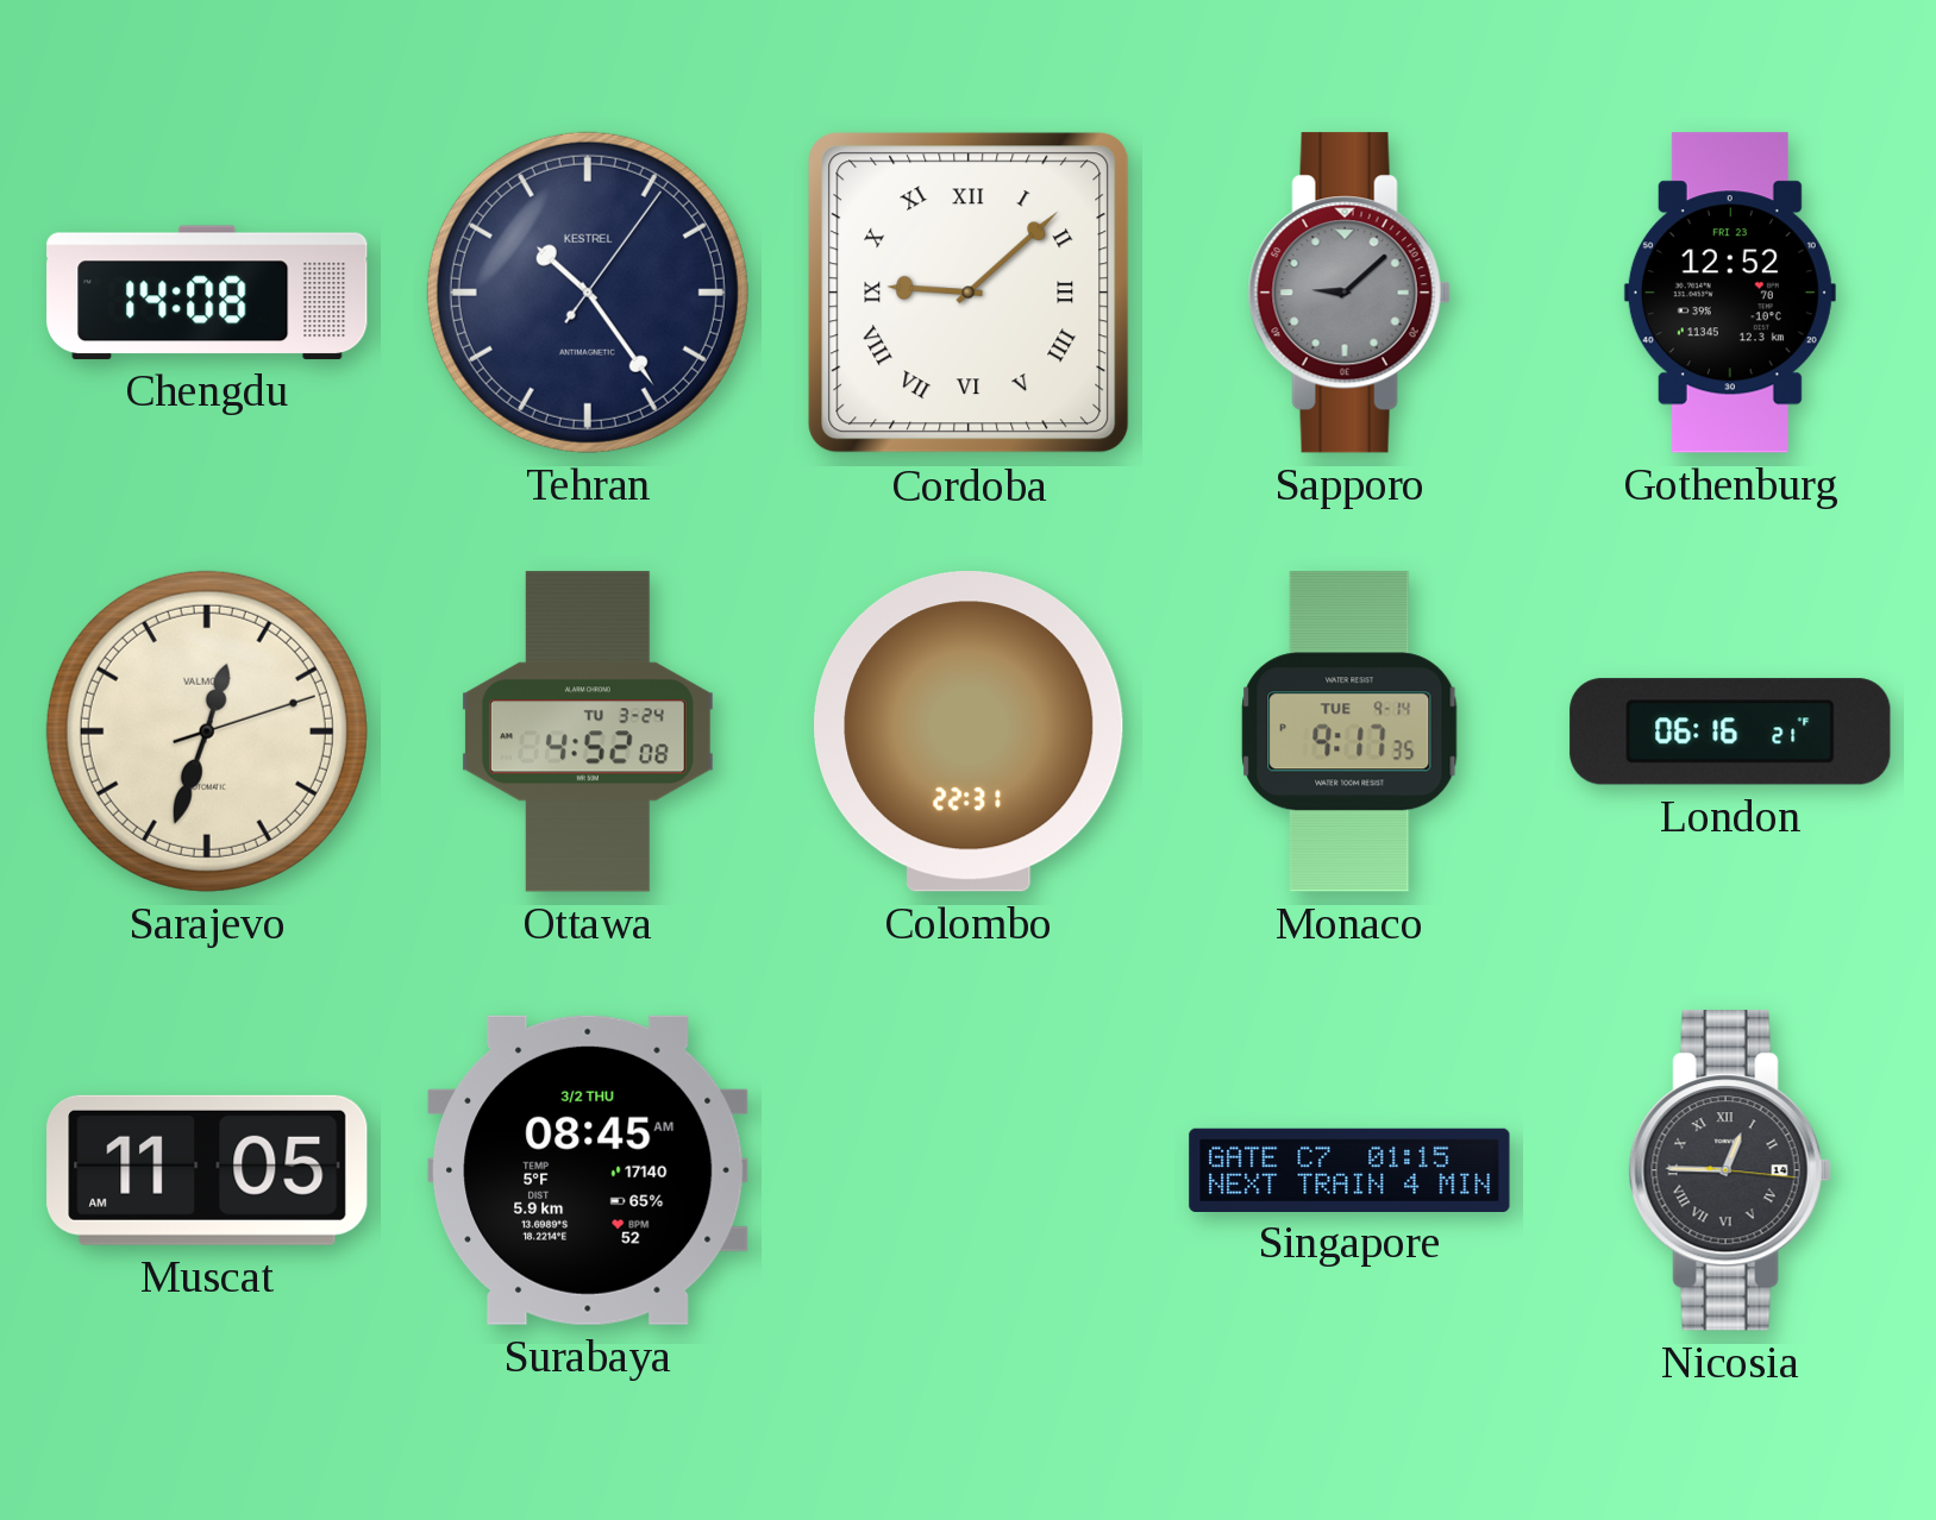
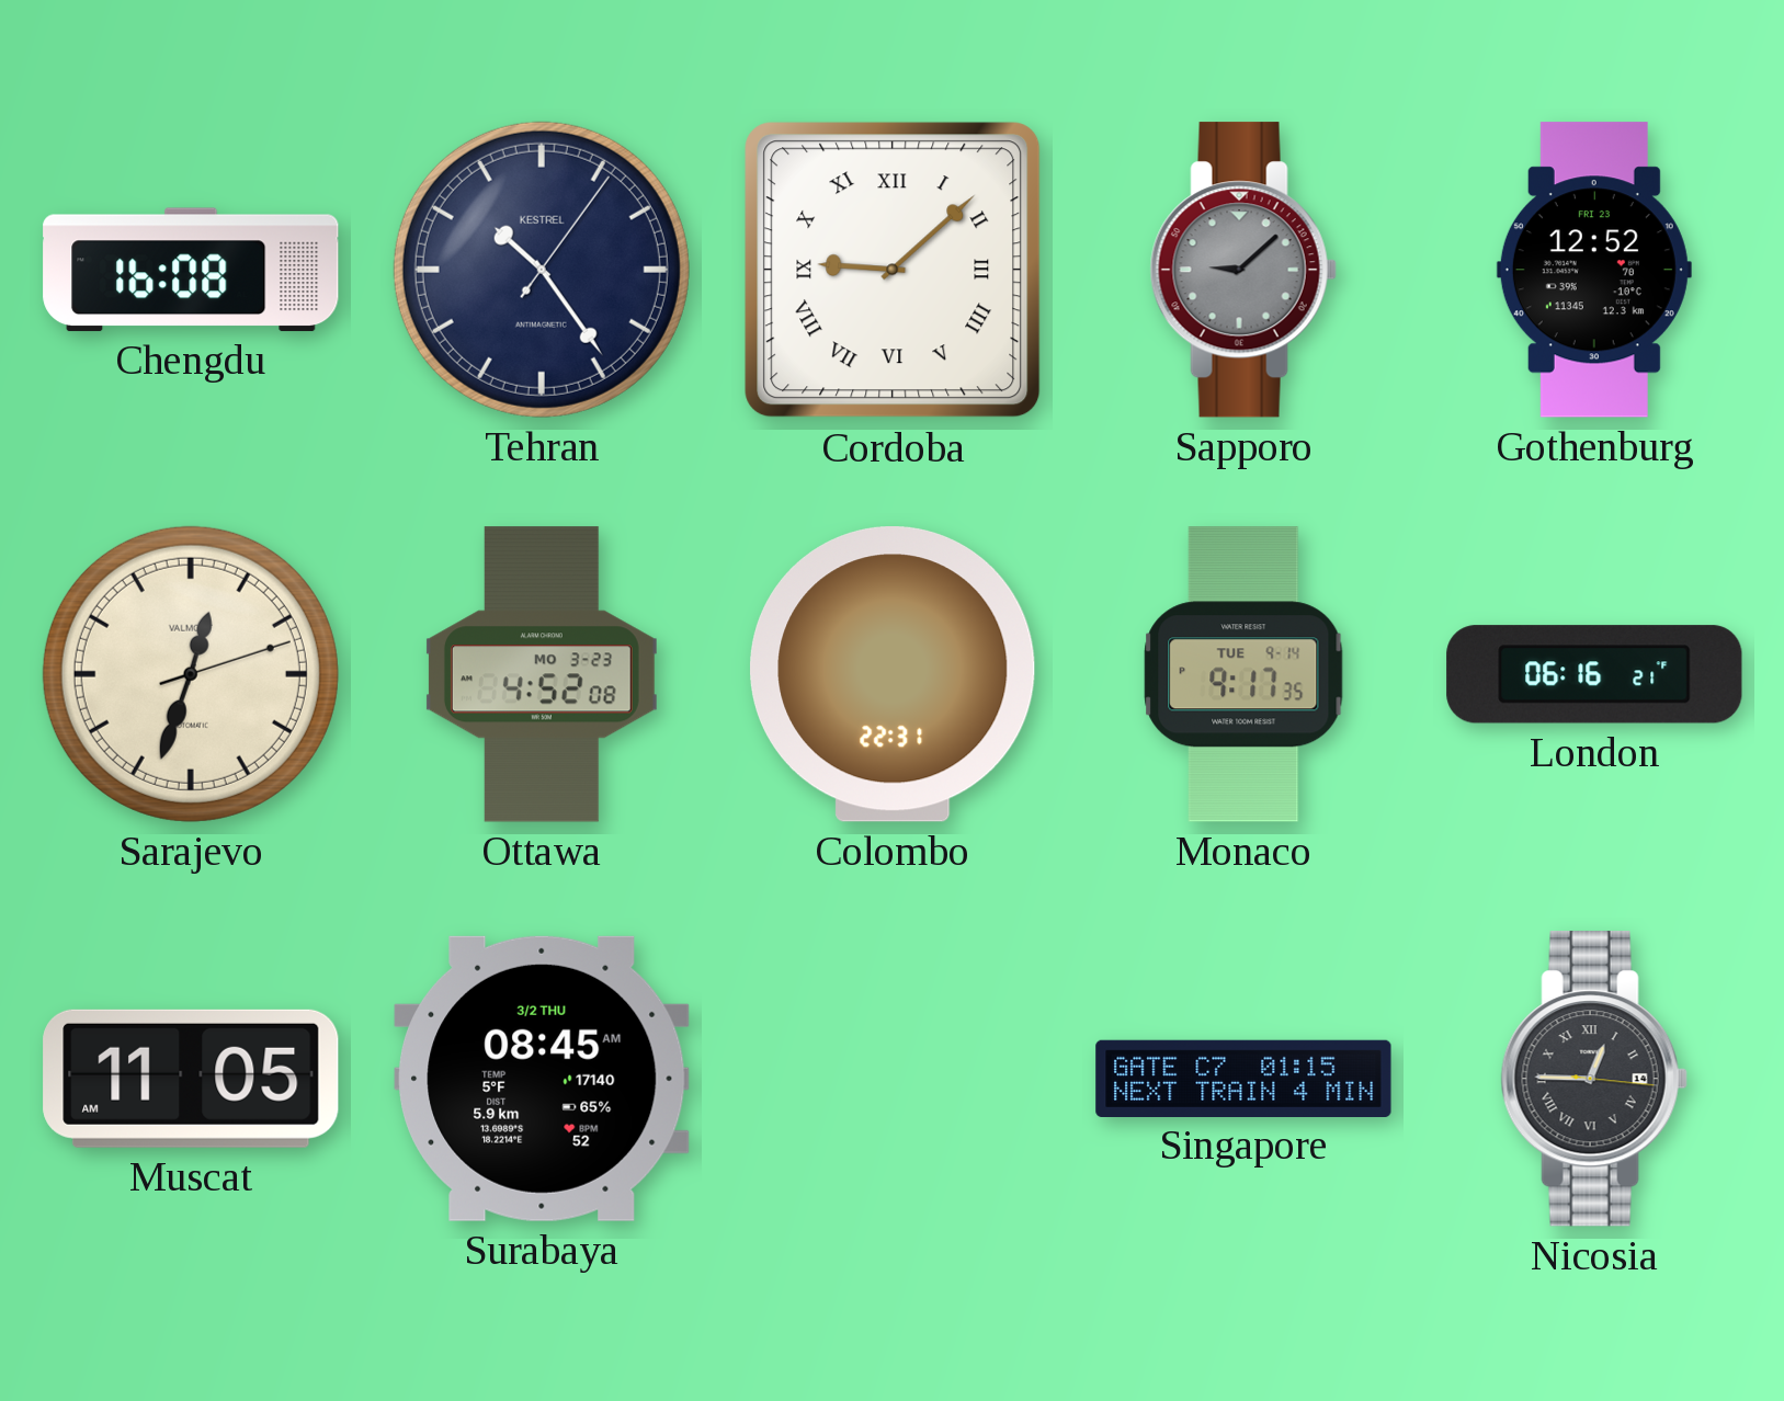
Chengdu: 14:08 -> 16:08
Ottawa date: TU 3-24 -> MO 3-23
